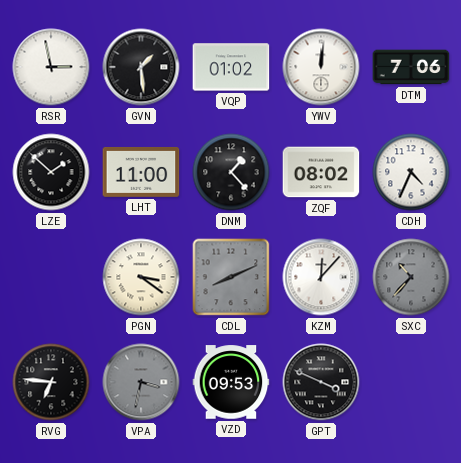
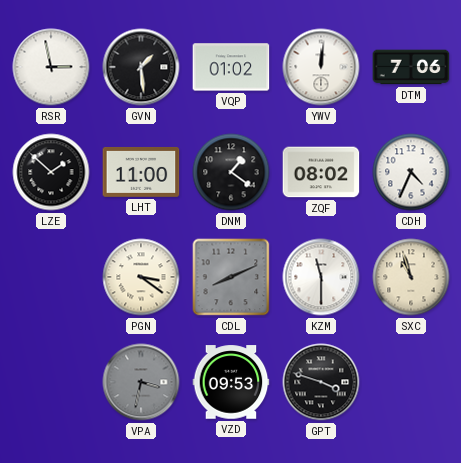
DNM: 1:23 -> 1:21
KZM: 12:07 -> 11:30
SXC: 10:37 -> 10:57
SXC dial: grey -> cream
RVG: 6:46 -> none
GPT: 3:49 -> 3:48
